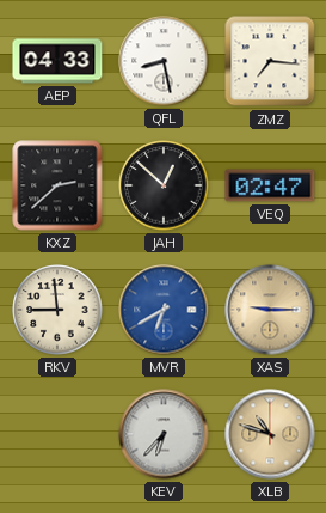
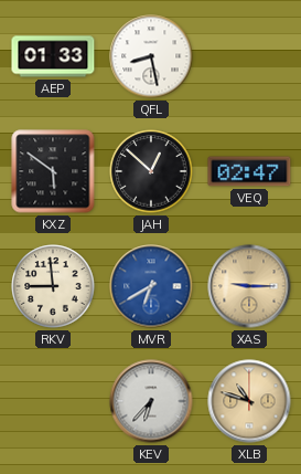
AEP: 04:33 -> 01:33
ZMZ: 7:16 -> none
KXZ: 2:38 -> 5:51
